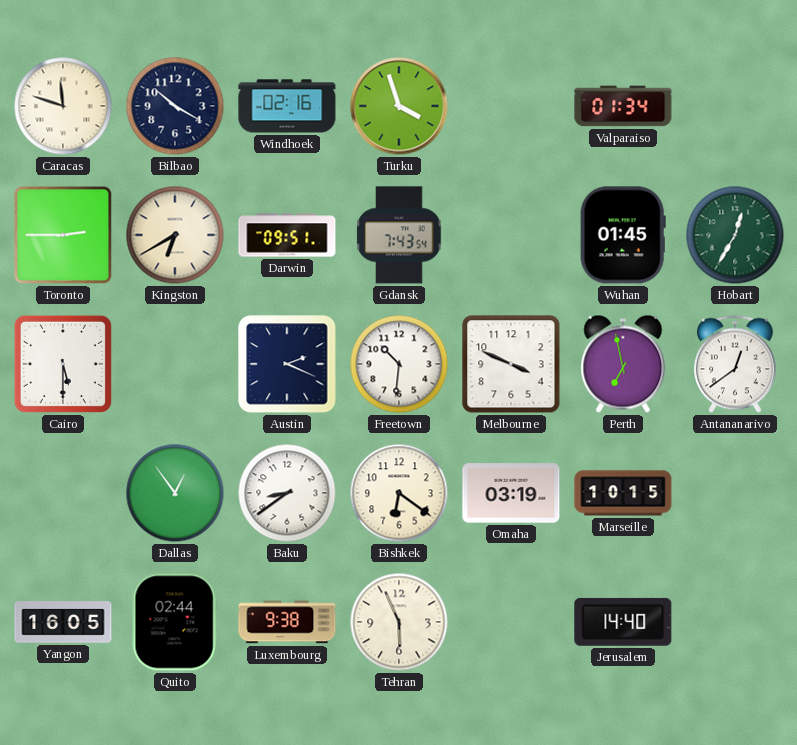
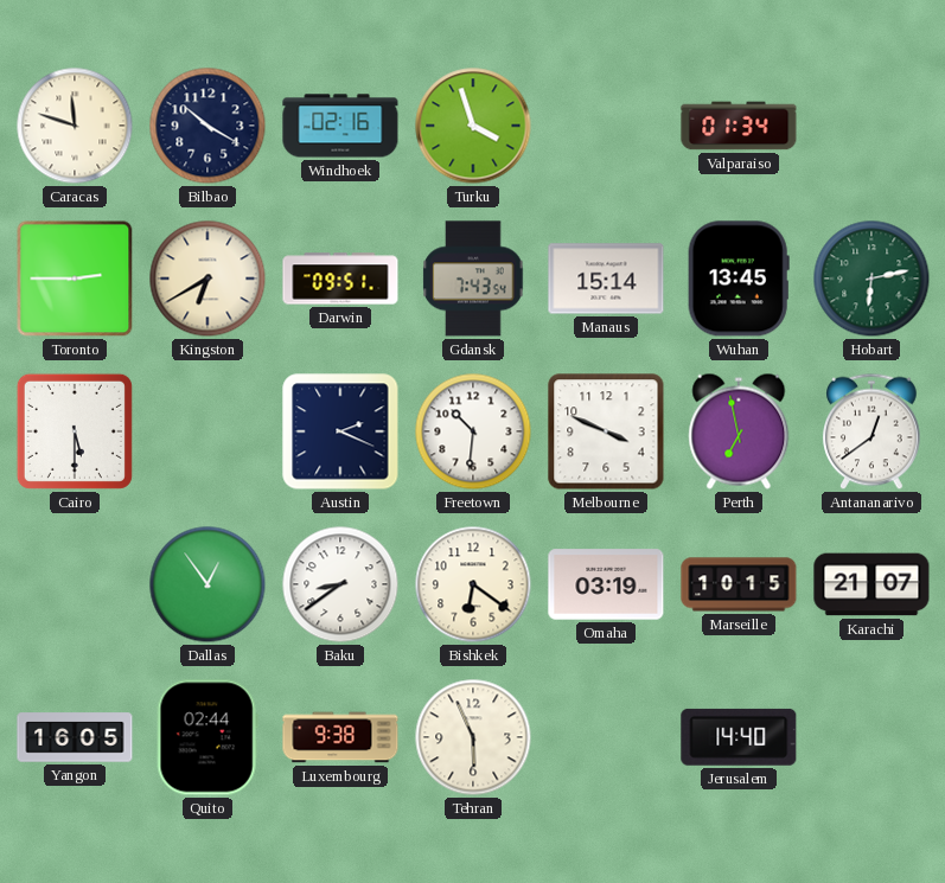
Manaus: none -> 15:14
Wuhan: 01:45 -> 13:45
Hobart: 12:35 -> 6:13
Karachi: none -> 21:07
